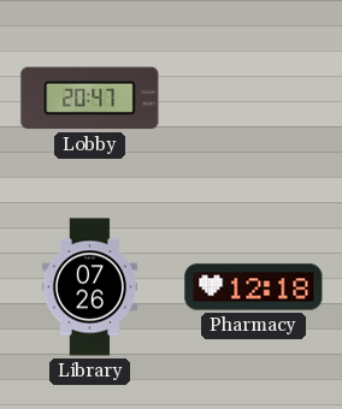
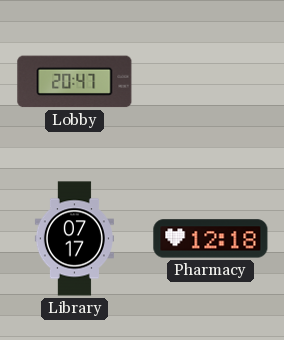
Library: 07:26 -> 07:17
